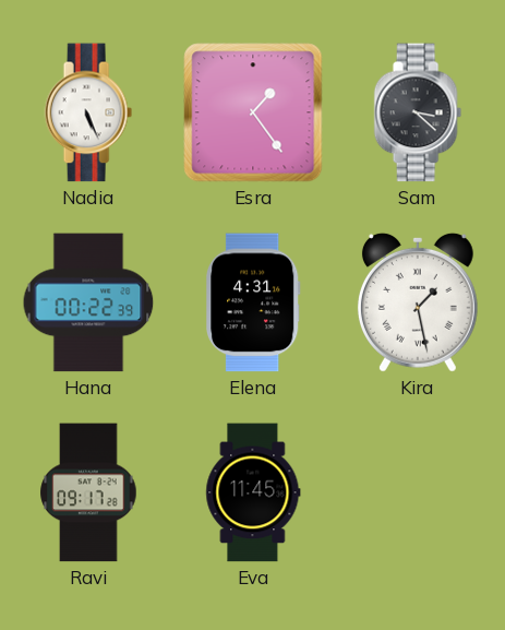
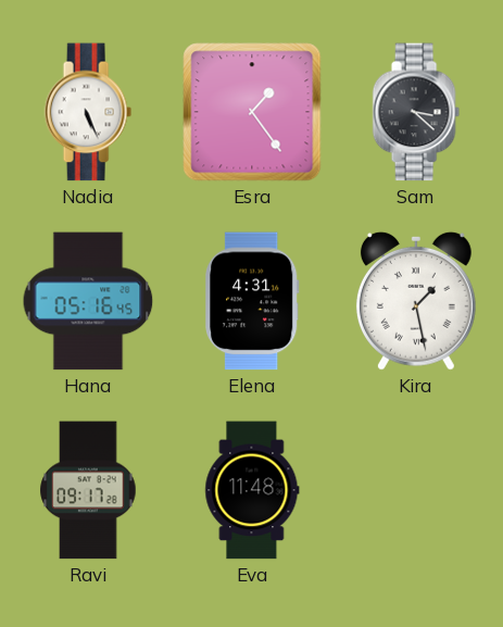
Hana: 00:22 -> 05:16
Eva: 11:45 -> 11:48
